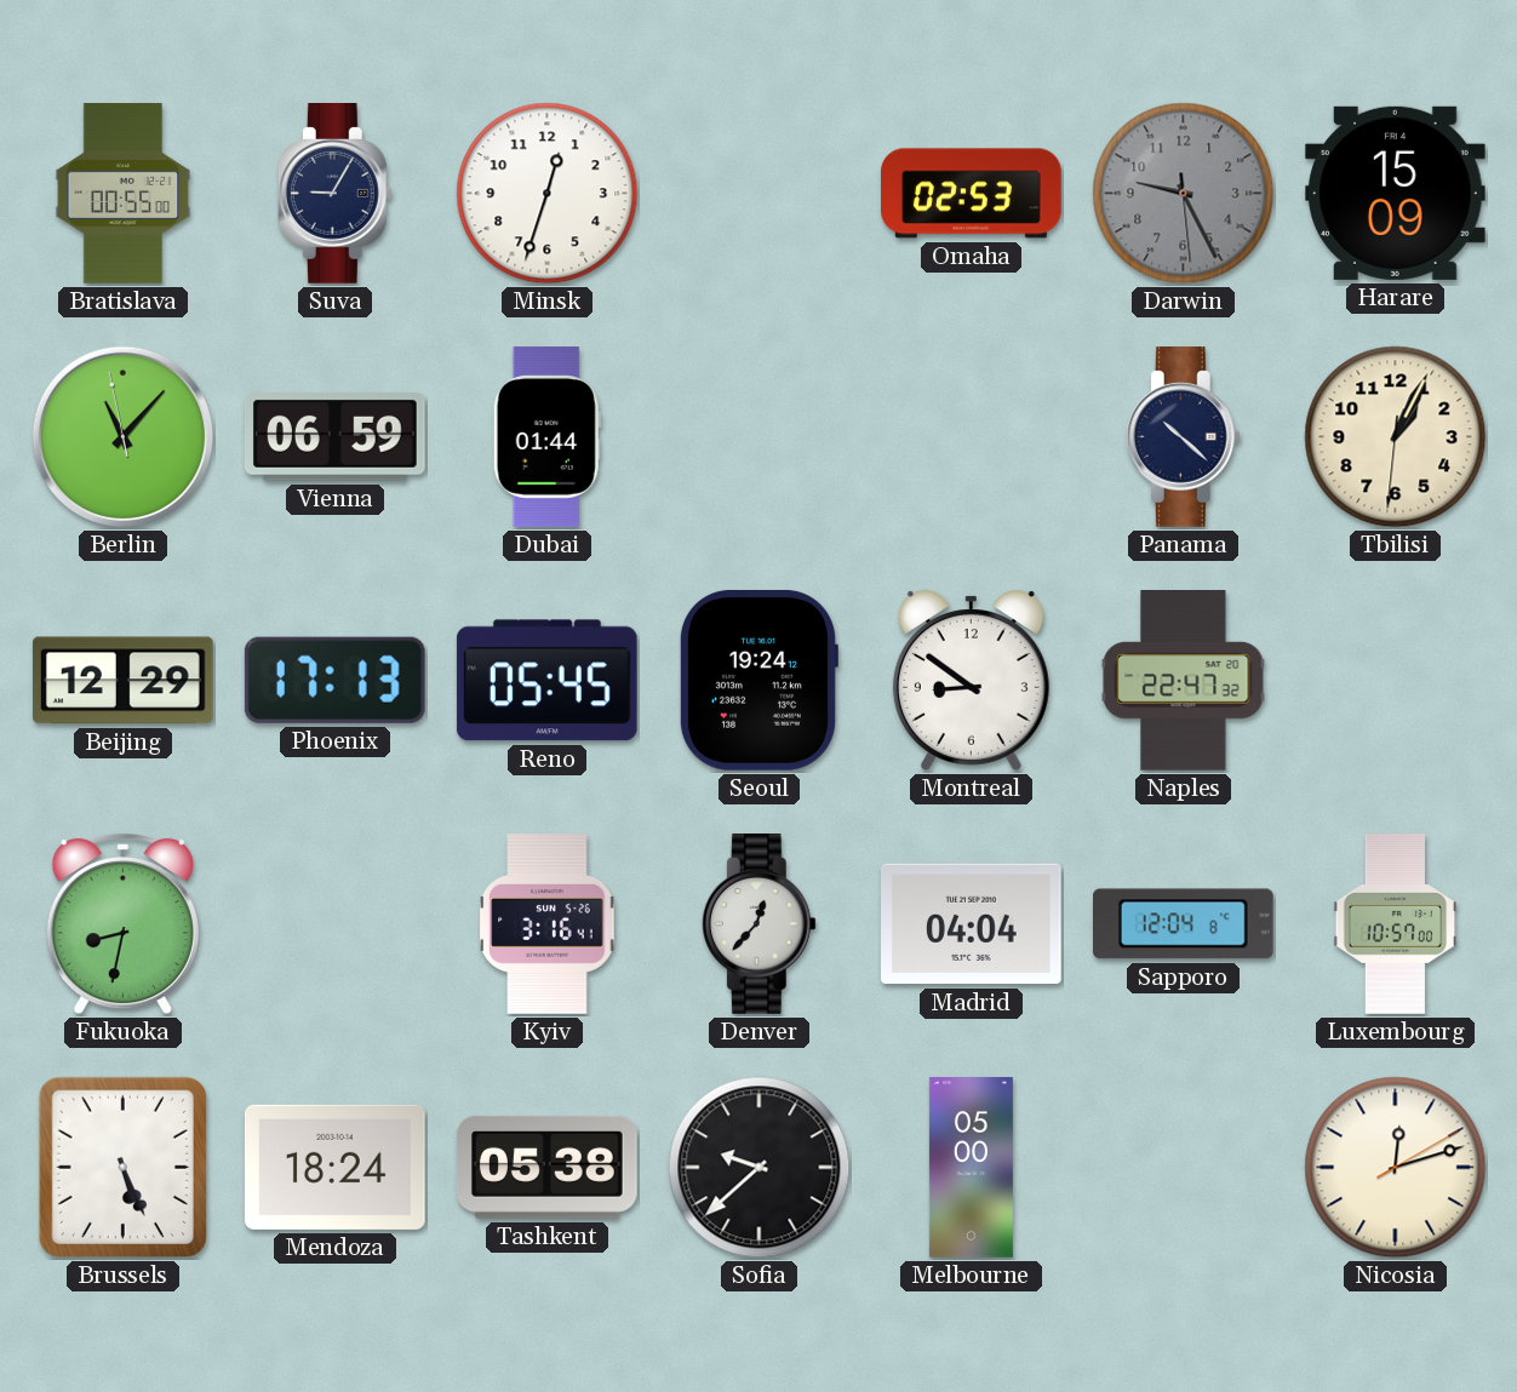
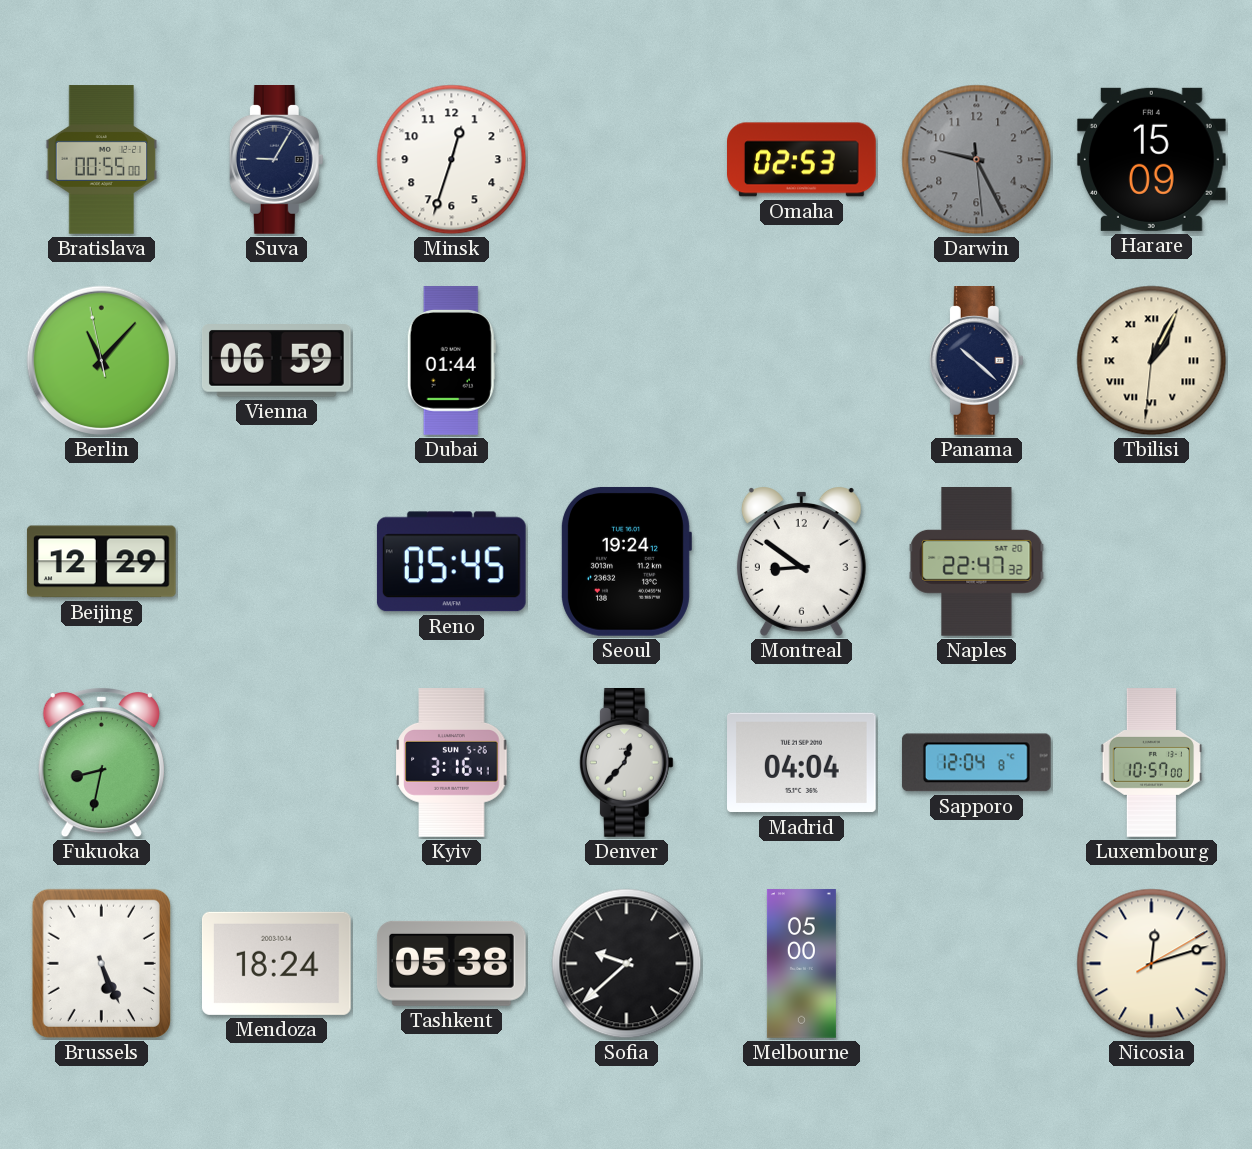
Tbilisi numerals: Arabic -> Roman
Phoenix: 17:13 -> none
